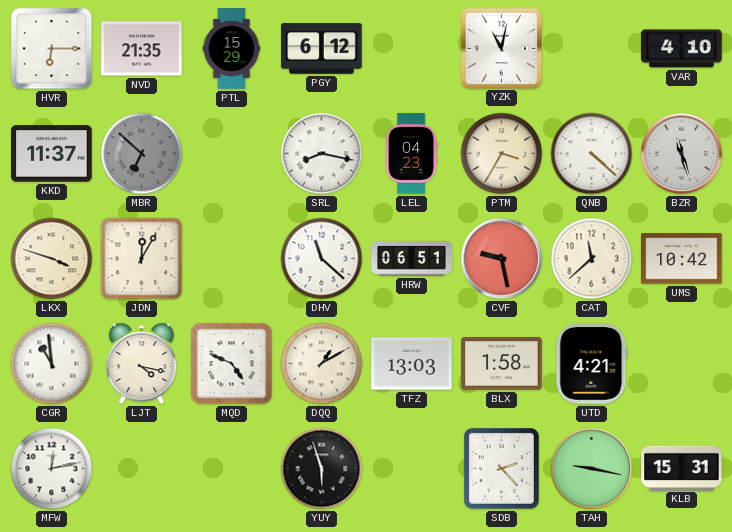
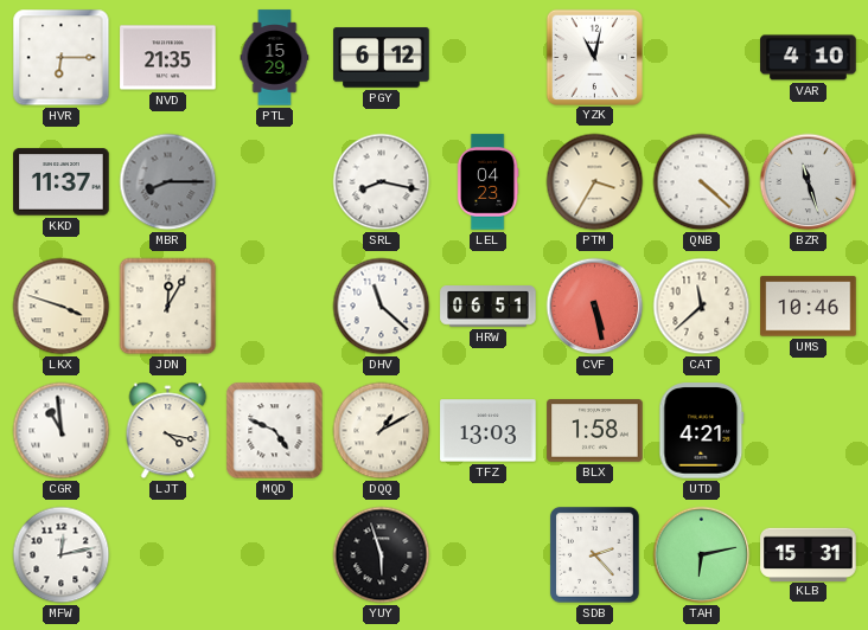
MBR: 6:52 -> 8:15
CVF: 9:28 -> 5:28
UMS: 10:42 -> 10:46
TAH: 9:17 -> 6:13
